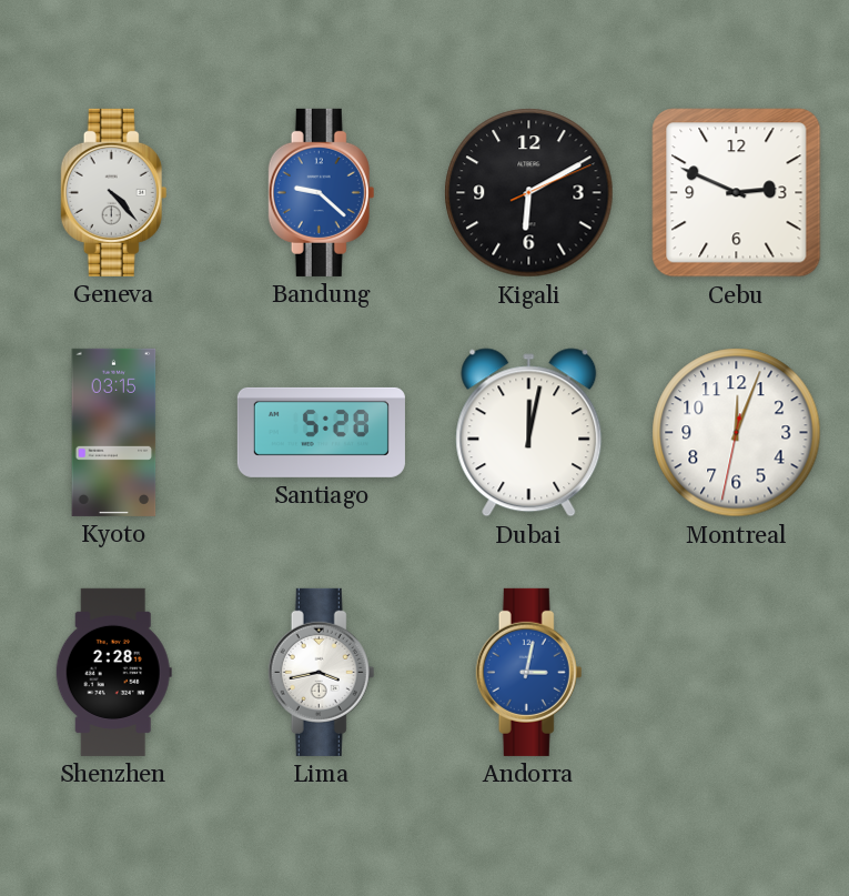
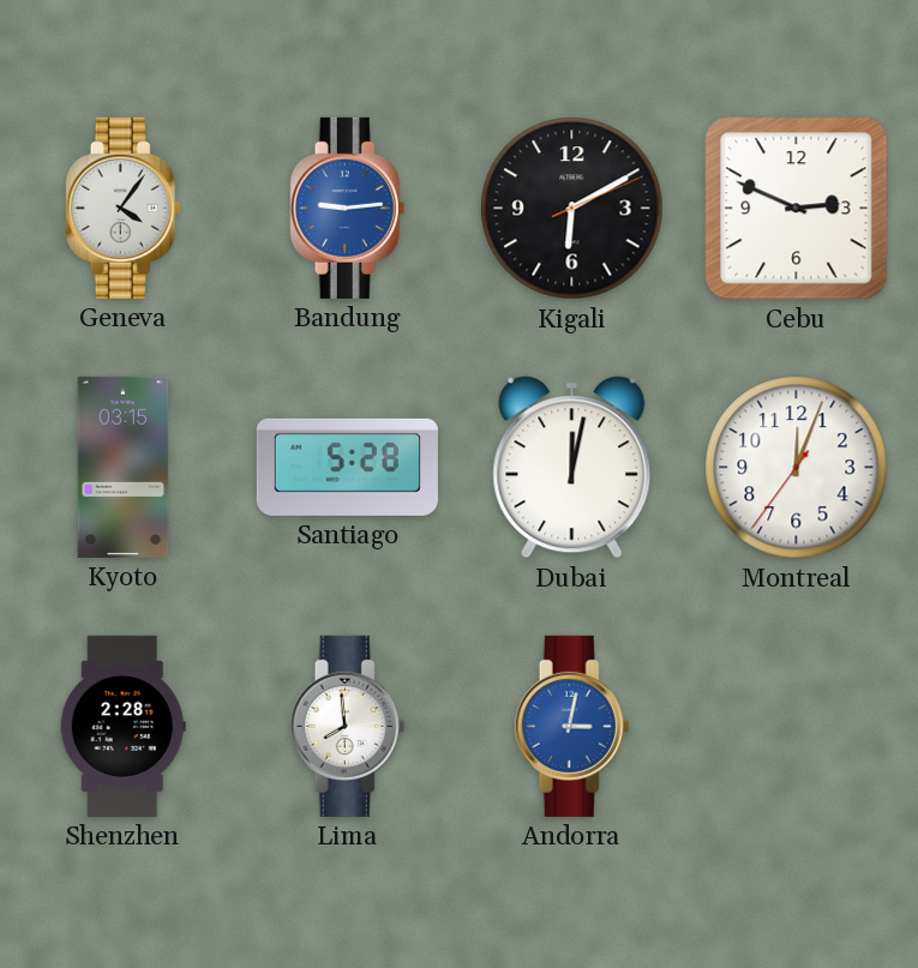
Geneva: 4:23 -> 4:06
Bandung: 9:22 -> 9:14
Montreal: 12:03:32 -> 12:03:36
Lima: 3:43 -> 7:59
